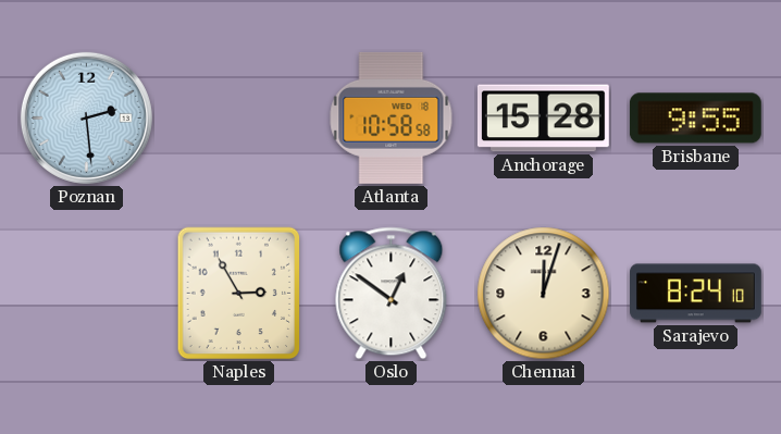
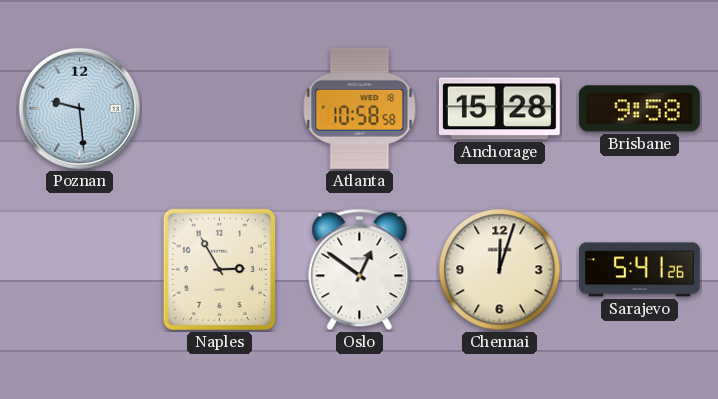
Poznan: 2:29 -> 9:29
Brisbane: 9:55 -> 9:58
Sarajevo: 8:24 -> 5:41
